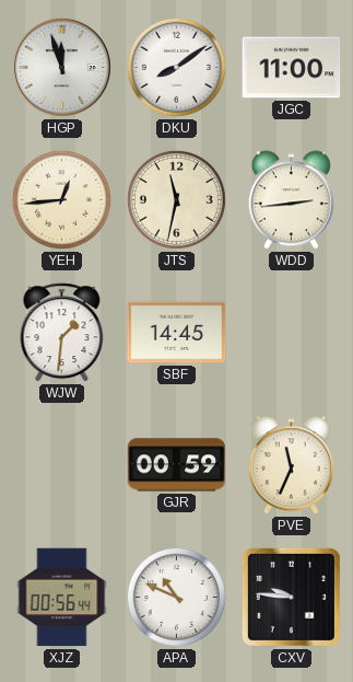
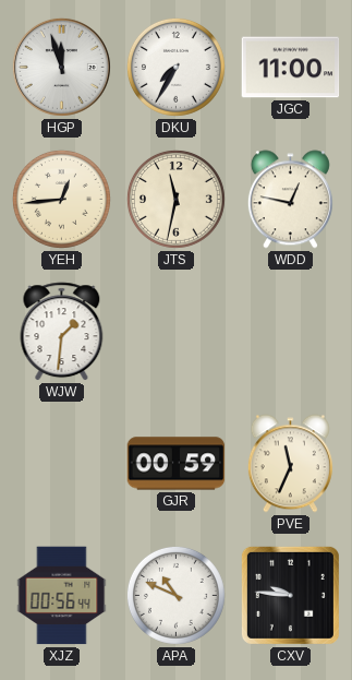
DKU: 8:09 -> 7:35
WDD: 2:44 -> 12:47
SBF: 14:45 -> none
